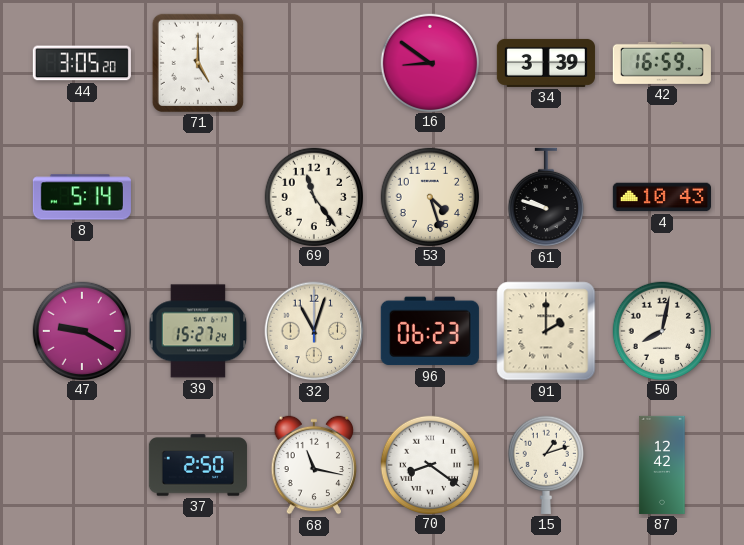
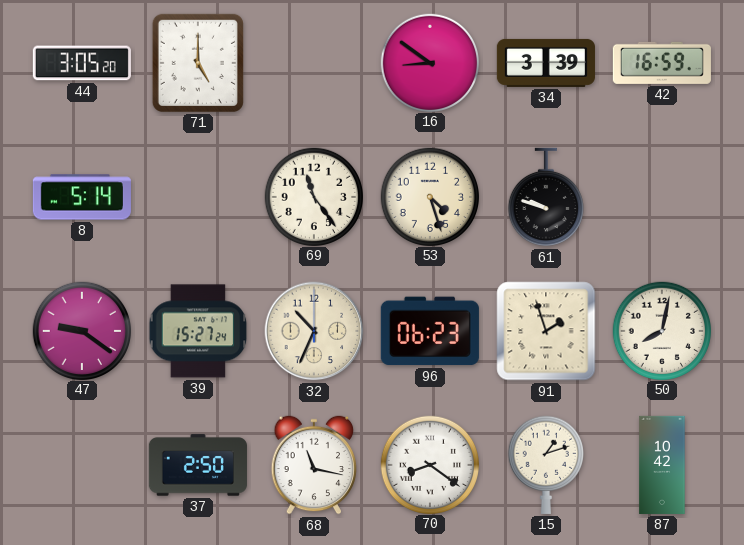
4: 10:43 -> none
47: 9:20 -> 9:21
32: 11:03 -> 10:34
91: 2:00 -> 1:57
87: 12:42 -> 10:42
